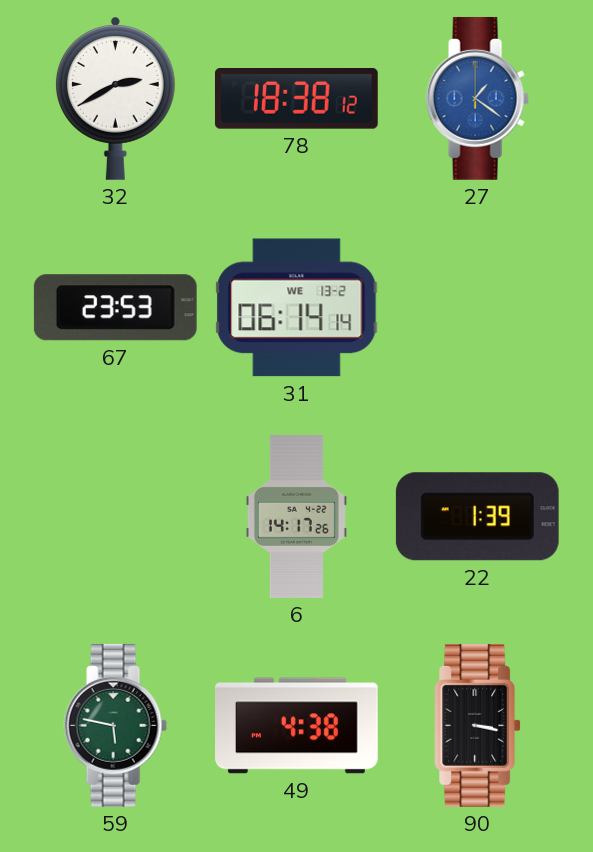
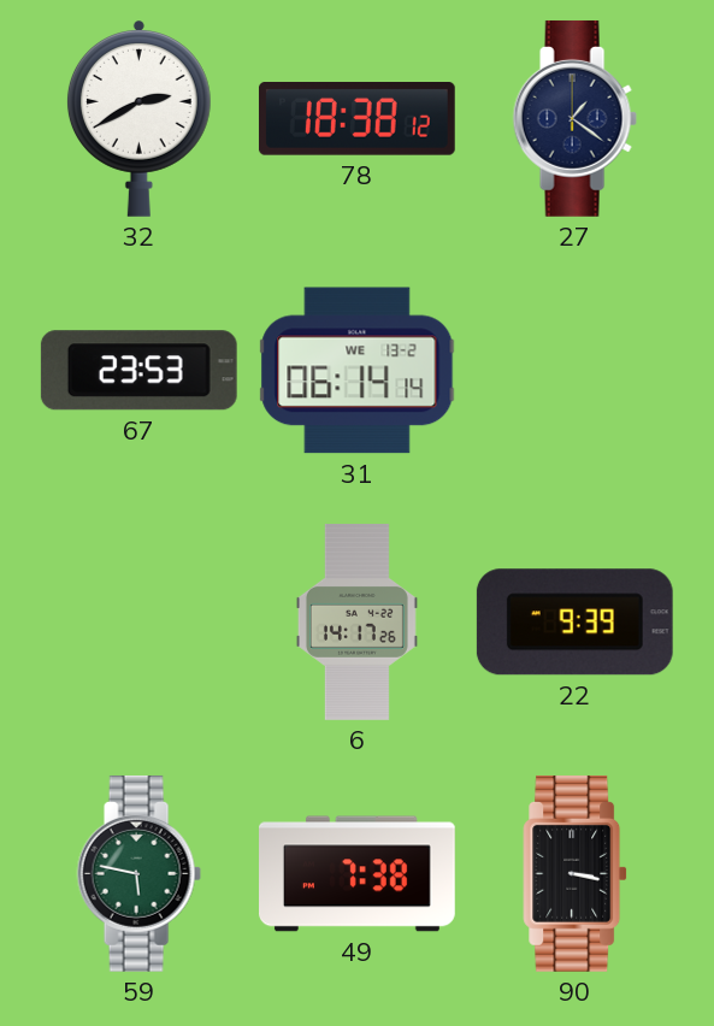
27 dial: blue -> navy
22: 1:39 -> 9:39
49: 4:38 -> 7:38
